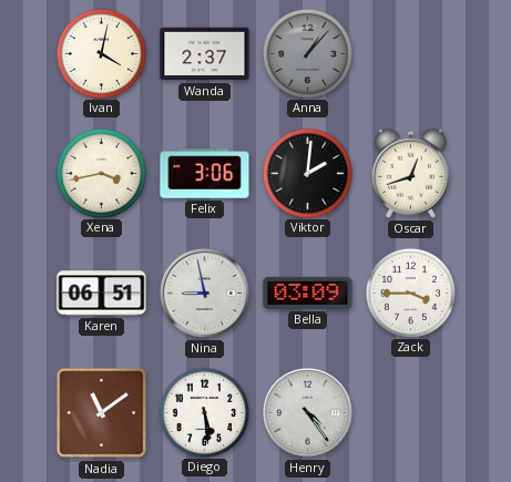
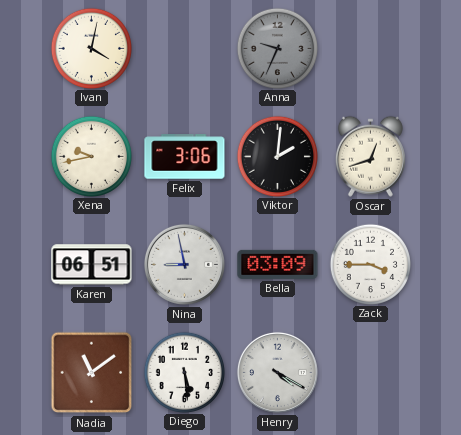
Wanda: 2:37 -> none
Anna: 1:07 -> 9:34
Xena: 3:43 -> 9:43
Henry: 4:24 -> 4:20
